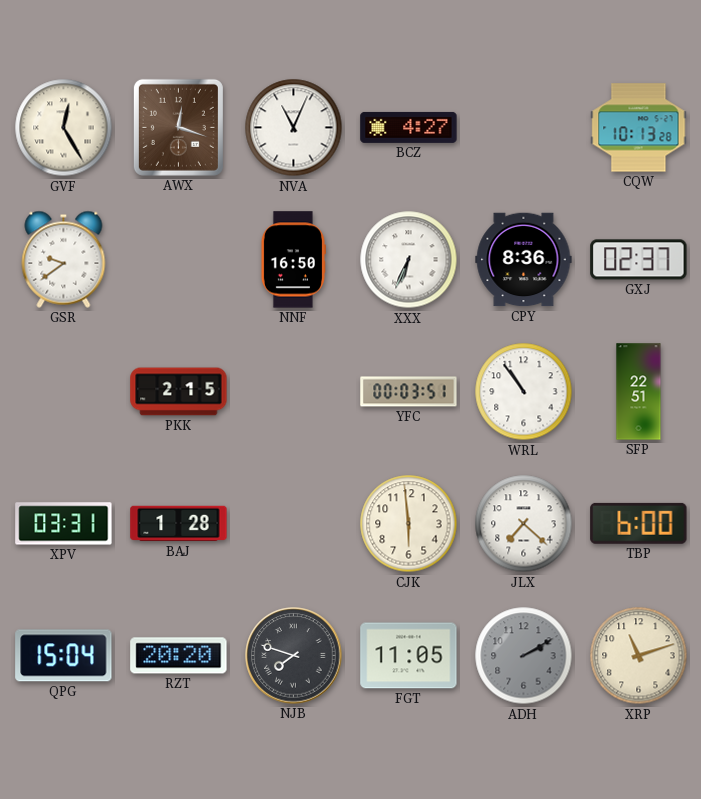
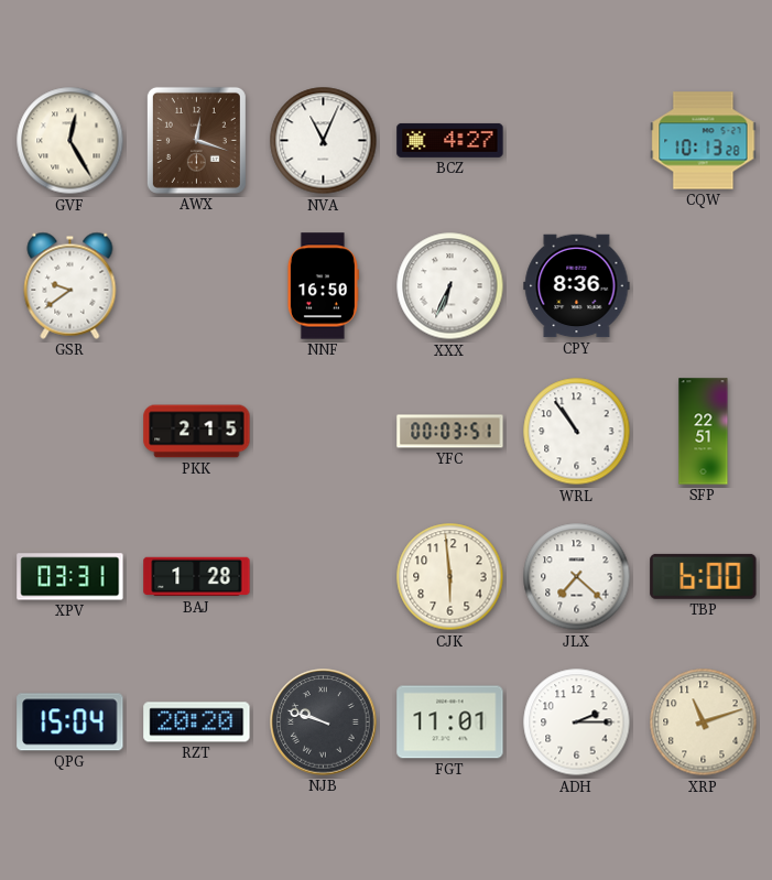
GXJ: 02:37 -> none
NJB: 7:48 -> 9:48
FGT: 11:05 -> 11:01
ADH: 2:10 -> 2:15
ADH dial: grey -> white
